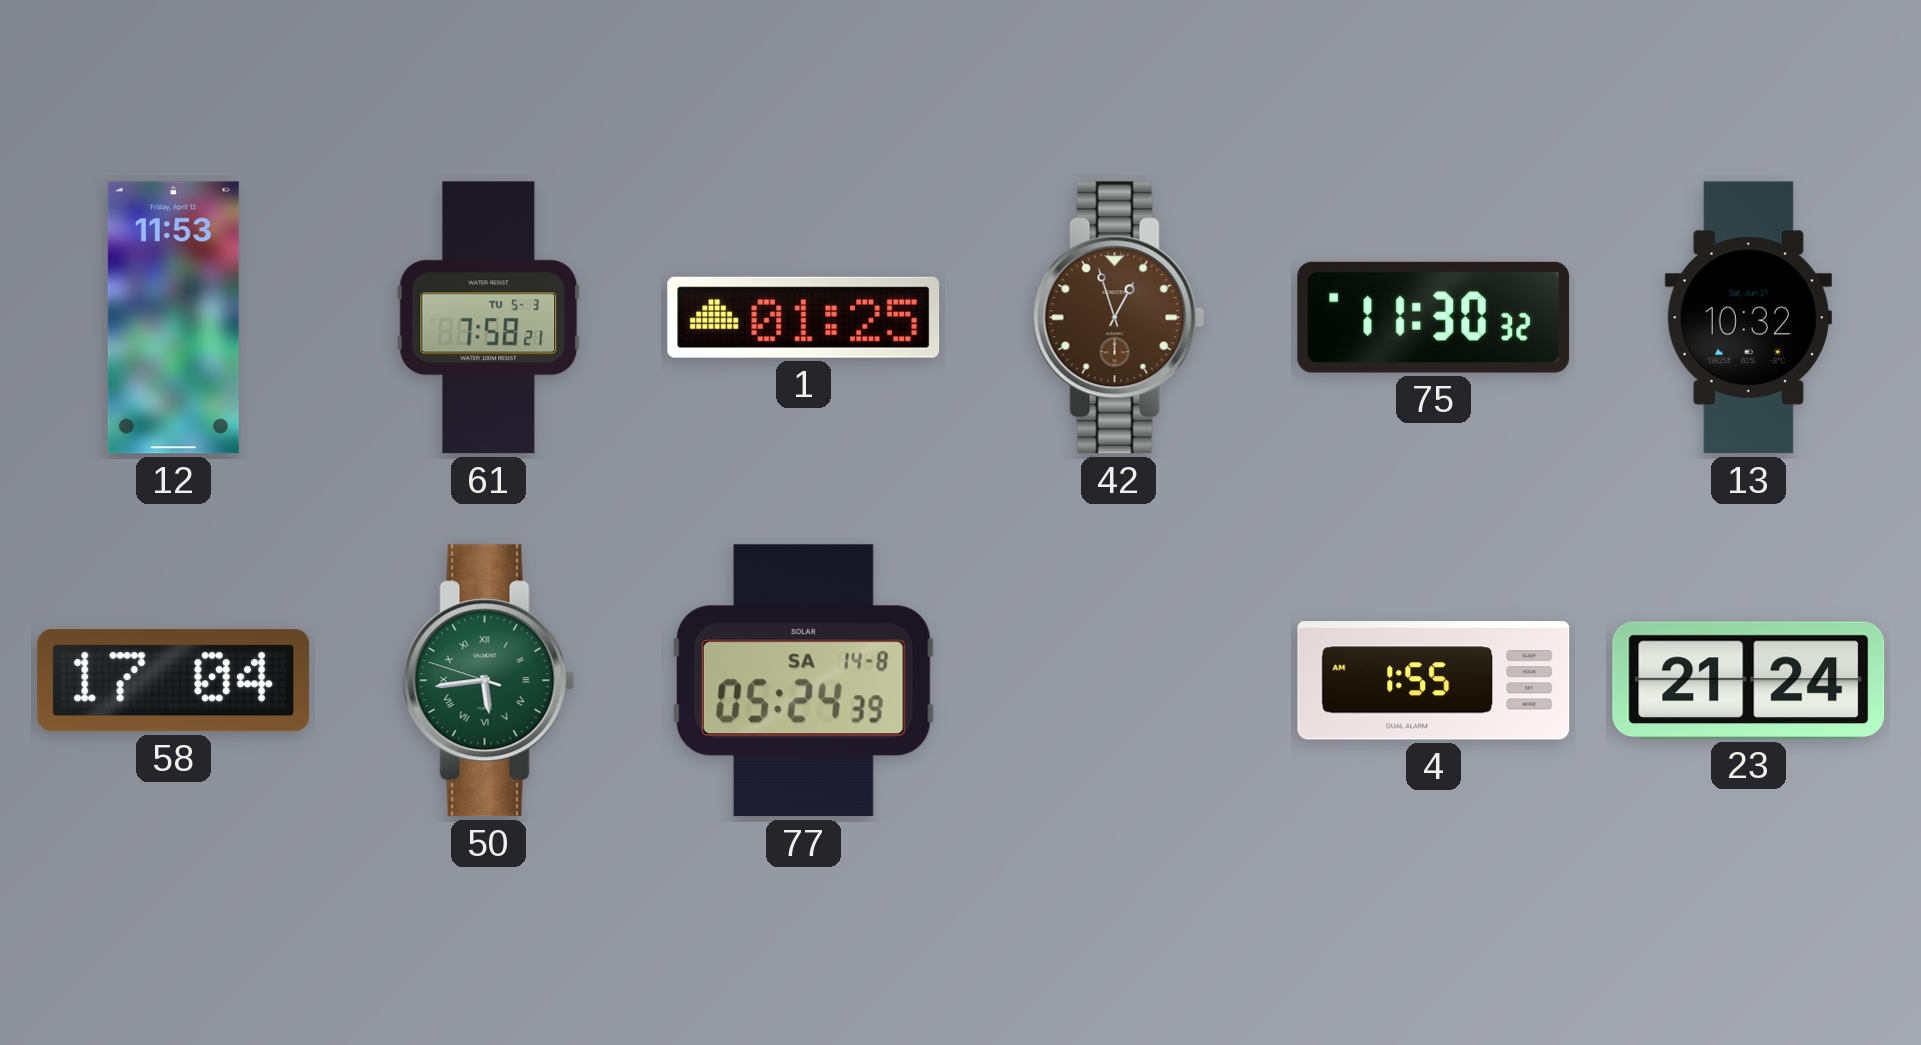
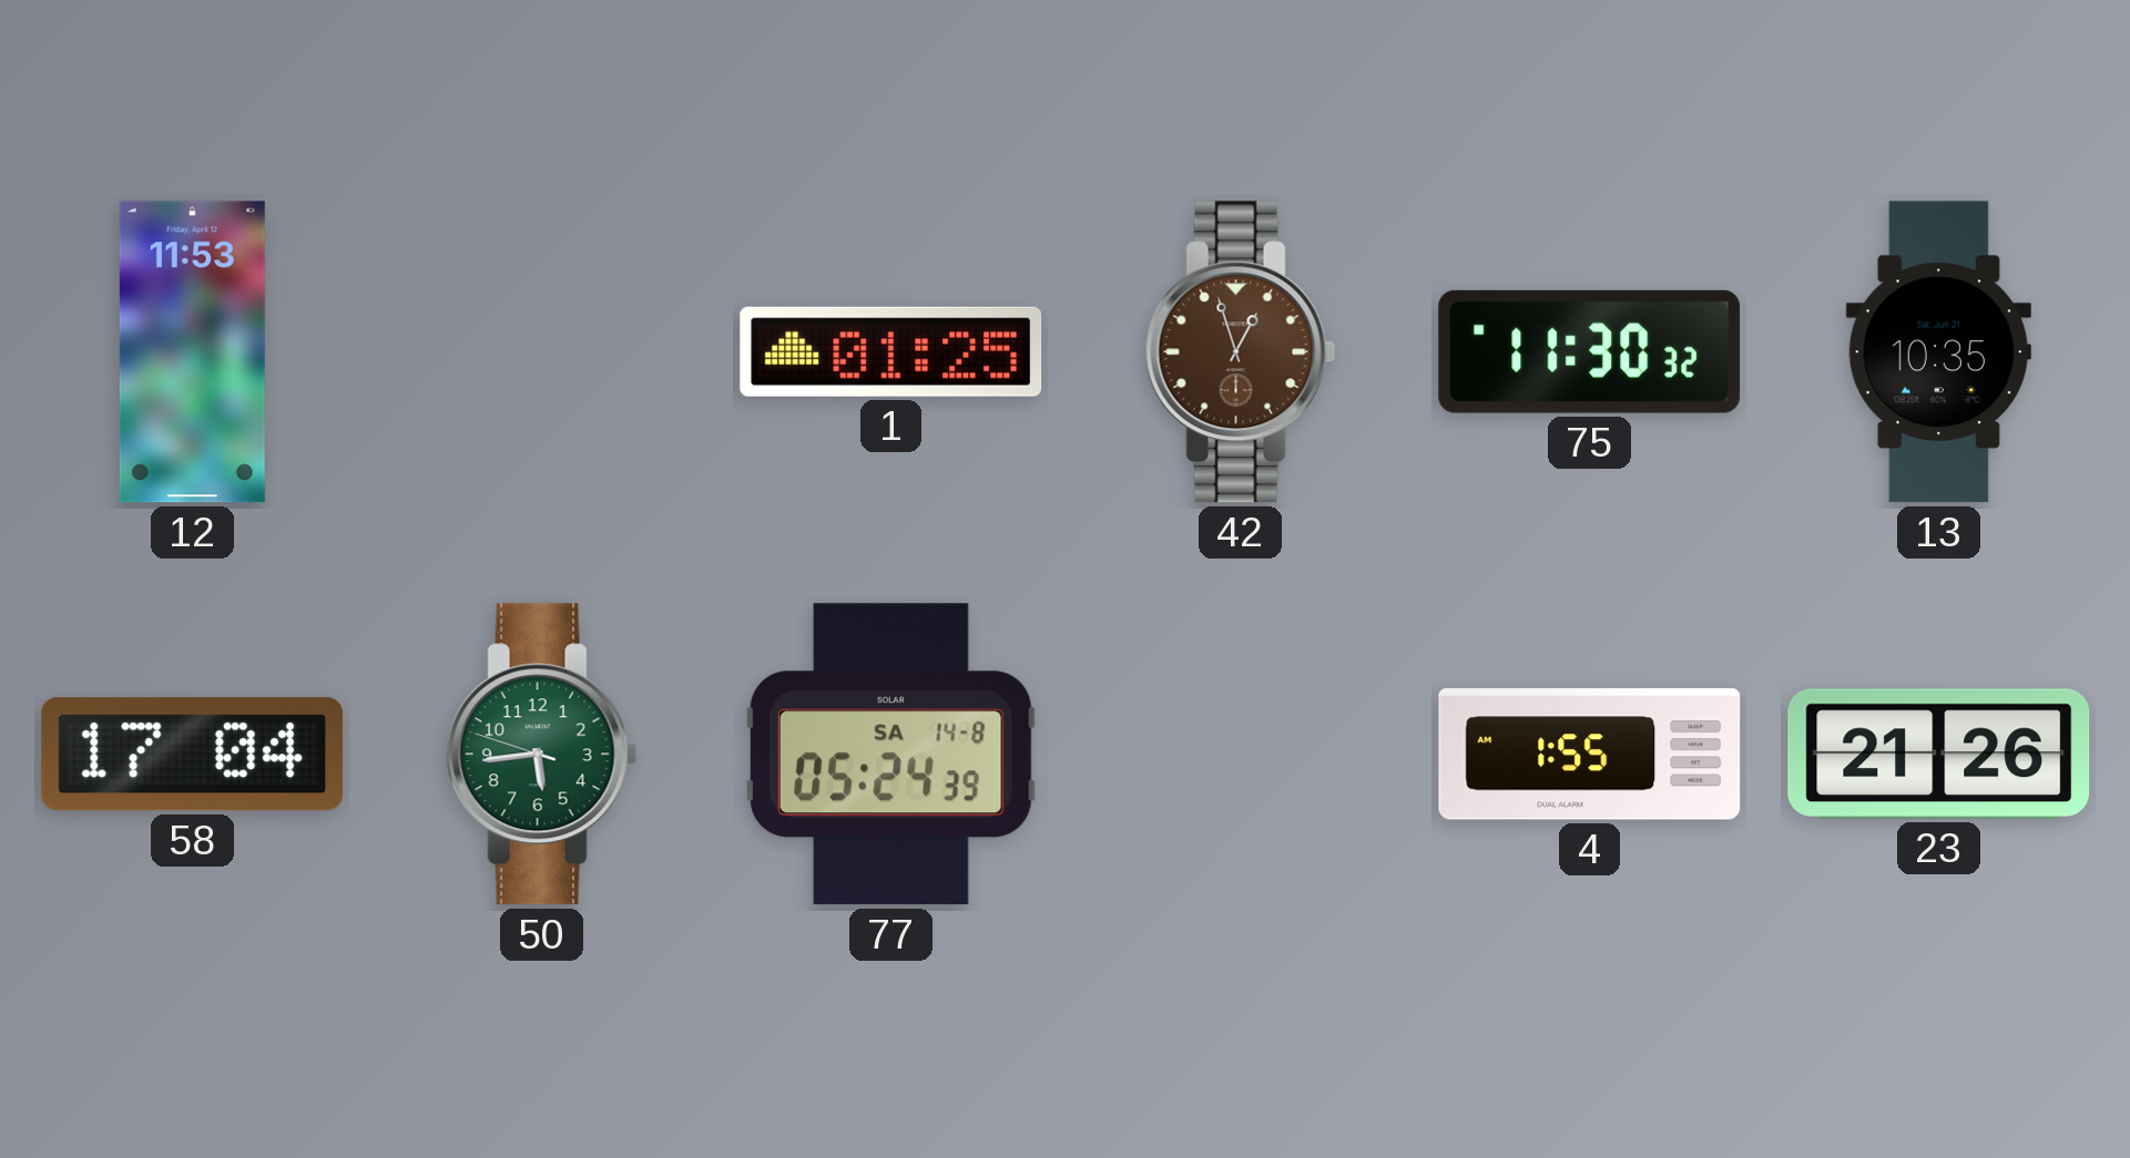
61: 7:58 -> none
13: 10:32 -> 10:35
50 numerals: Roman -> Arabic
23: 21:24 -> 21:26
